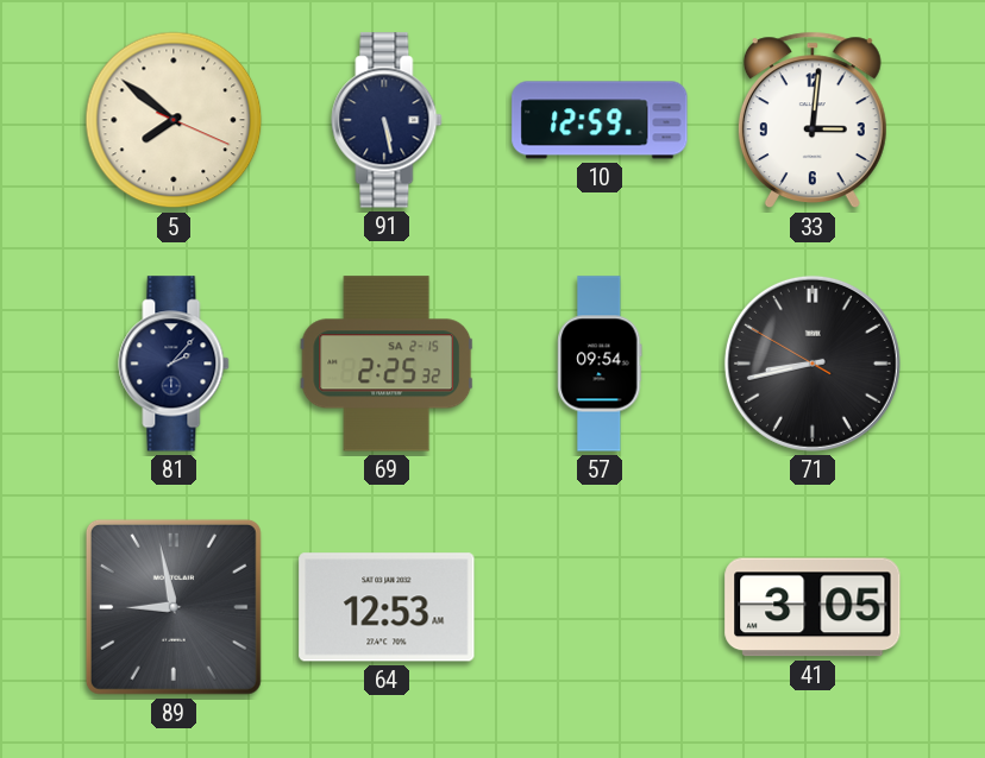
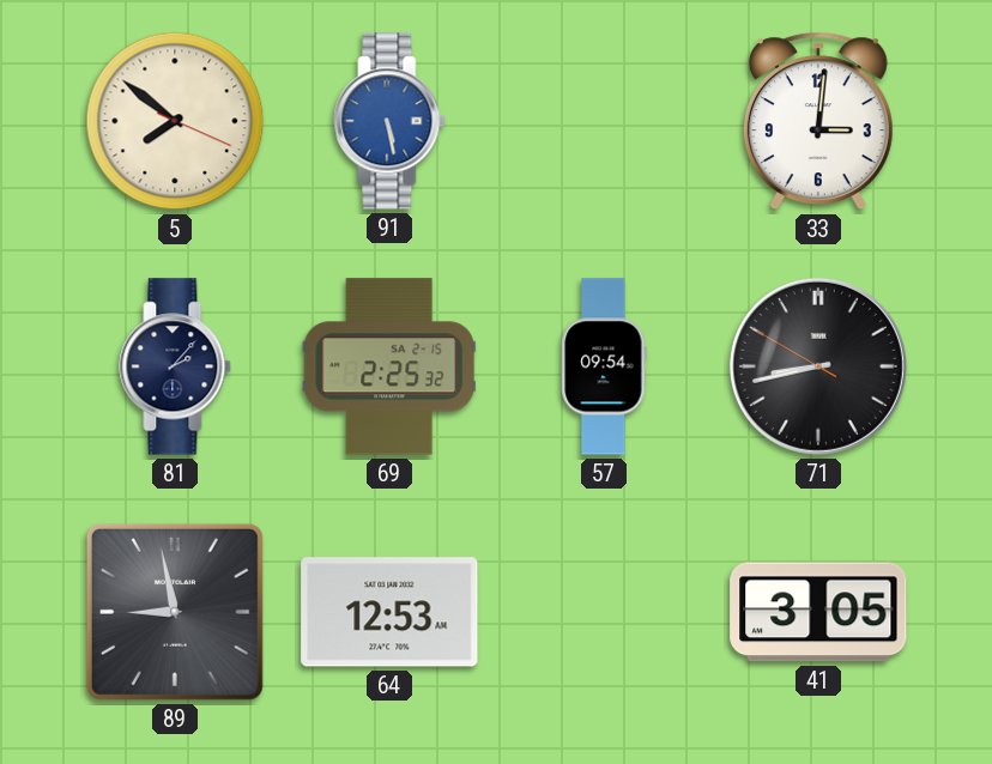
91 dial: navy -> blue
10: 12:59 -> none
